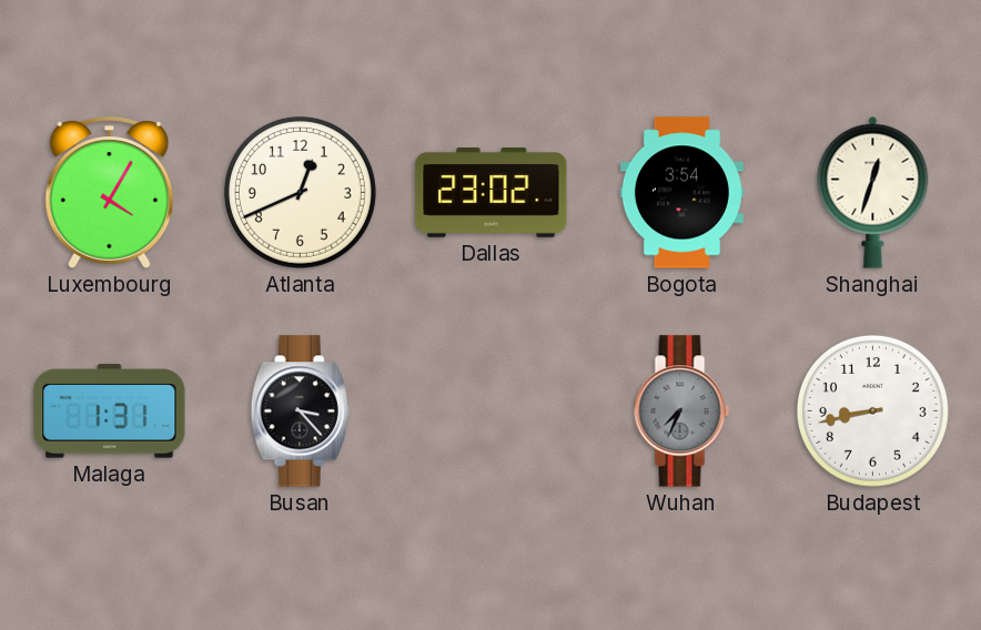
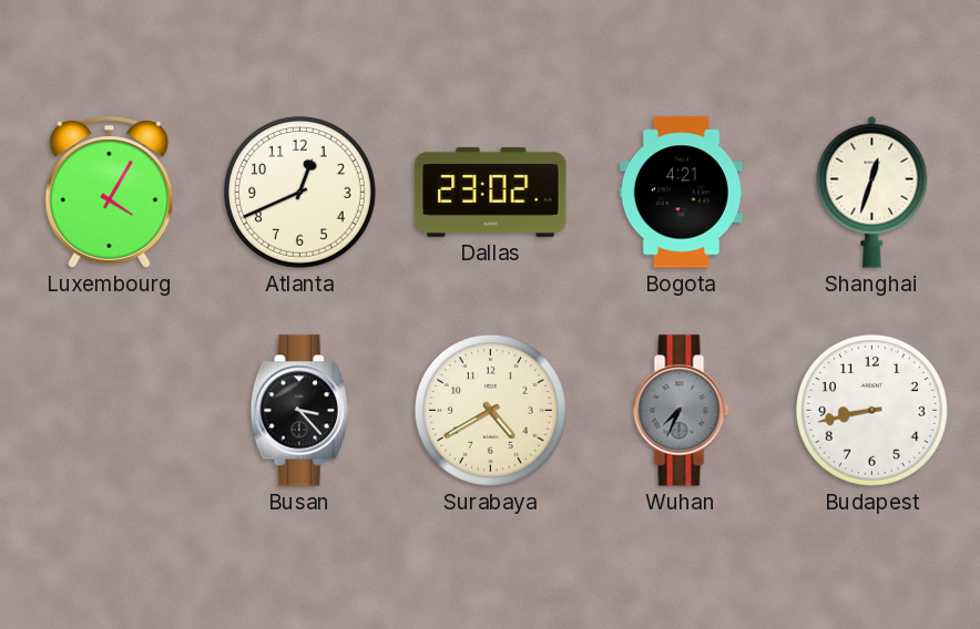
Bogota: 3:54 -> 4:21
Malaga: 1:31 -> none
Surabaya: none -> 4:40
